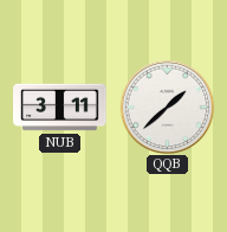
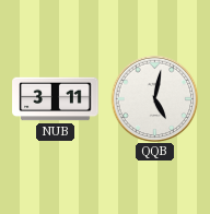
QQB: 1:38 -> 5:02
